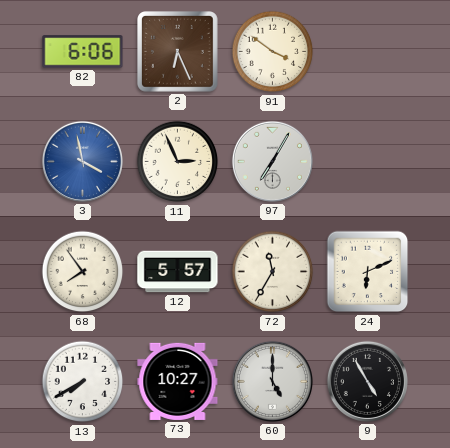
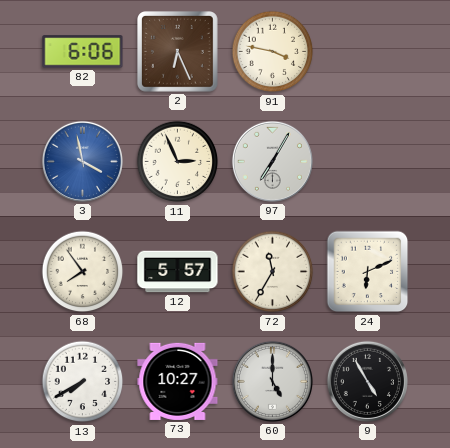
91: 3:51 -> 3:47
